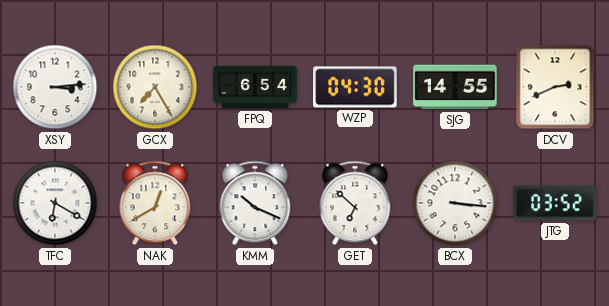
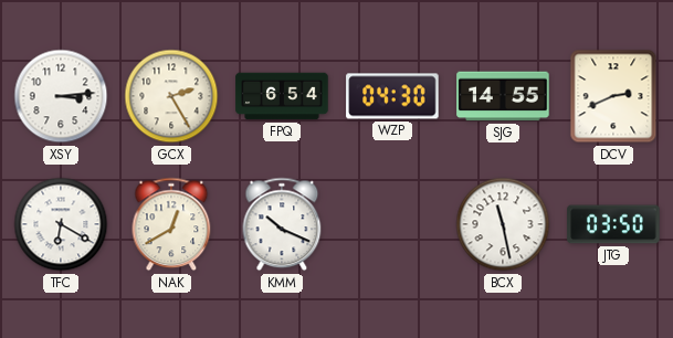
GCX: 7:25 -> 2:25
GET: 6:52 -> none
BCX: 3:16 -> 11:28
JTG: 03:52 -> 03:50
